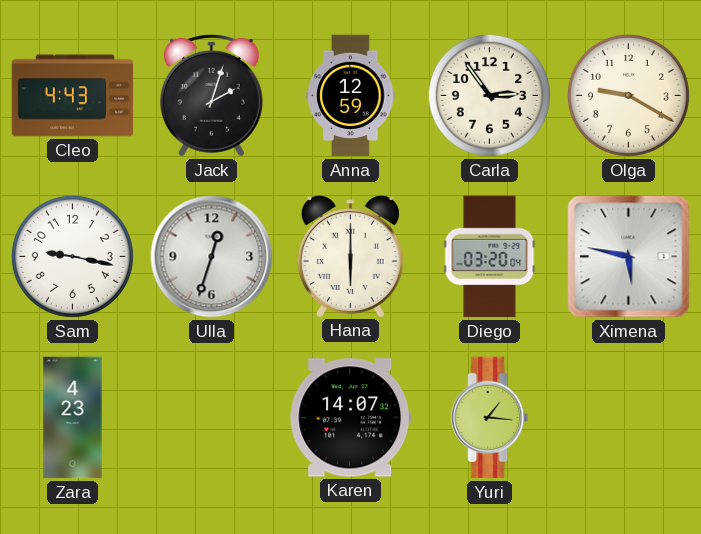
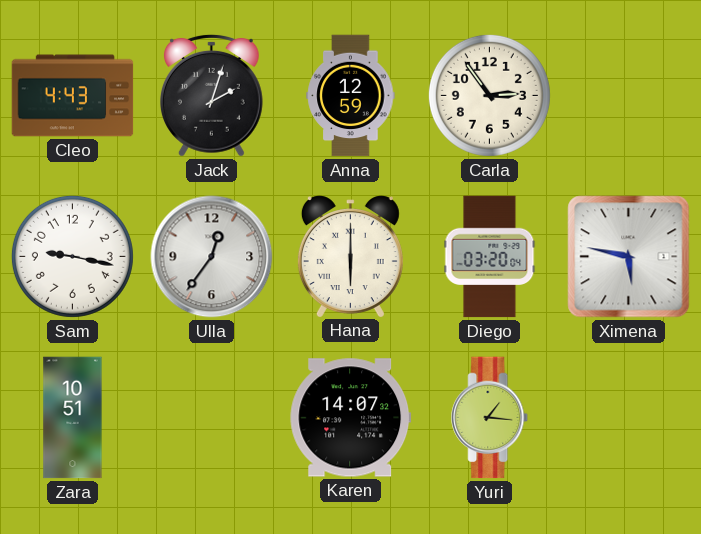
Olga: 9:20 -> none
Ulla: 12:33 -> 12:36
Zara: 4:23 -> 10:51
